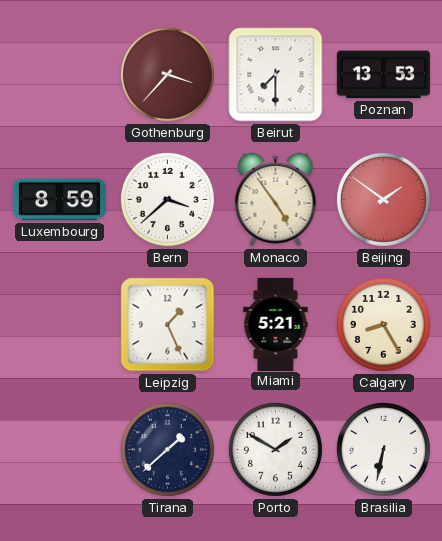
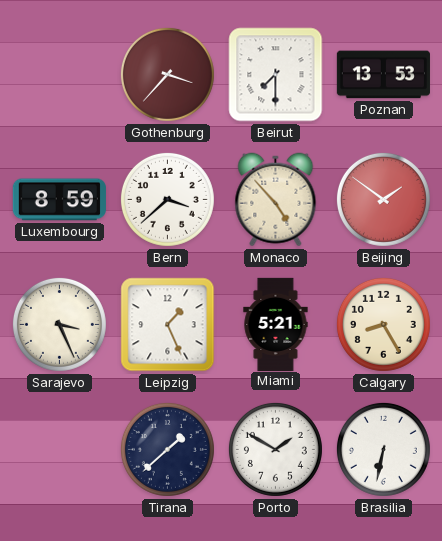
Monaco: 4:54 -> 4:53
Sarajevo: none -> 3:26
